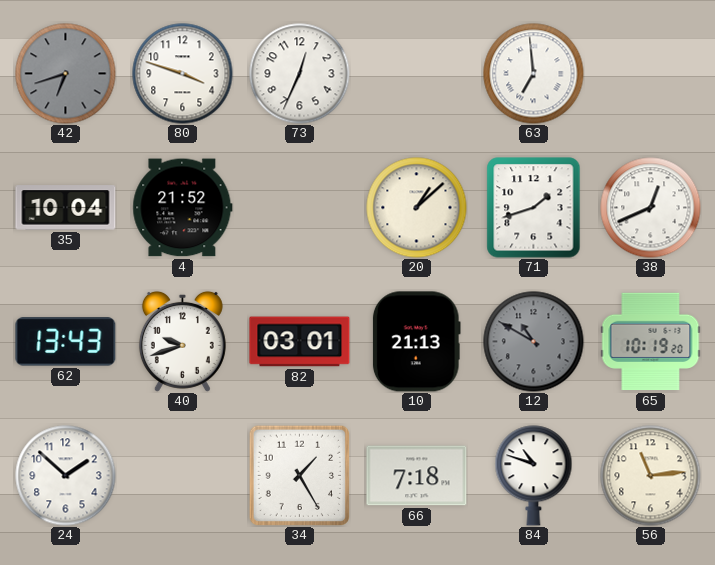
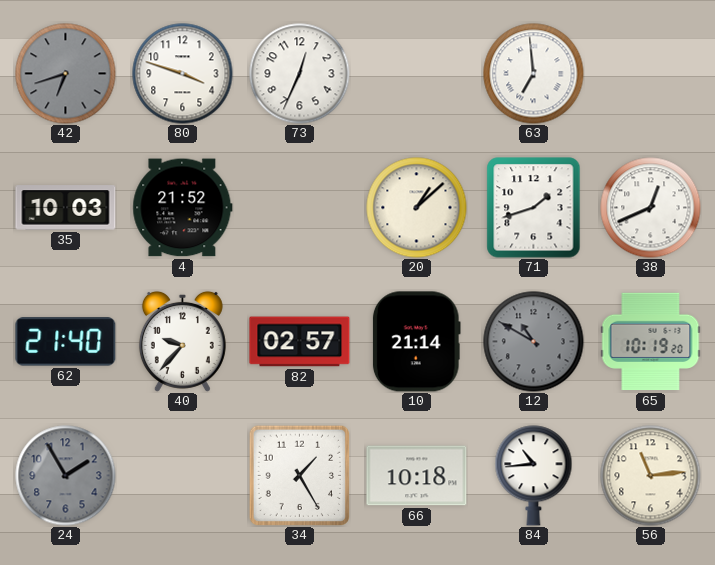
35: 10:04 -> 10:03
62: 13:43 -> 21:40
40: 9:42 -> 9:37
82: 03:01 -> 02:57
10: 21:13 -> 21:14
24: 1:52 -> 1:55
24 dial: white -> grey
66: 7:18 -> 10:18
84: 10:48 -> 10:44
